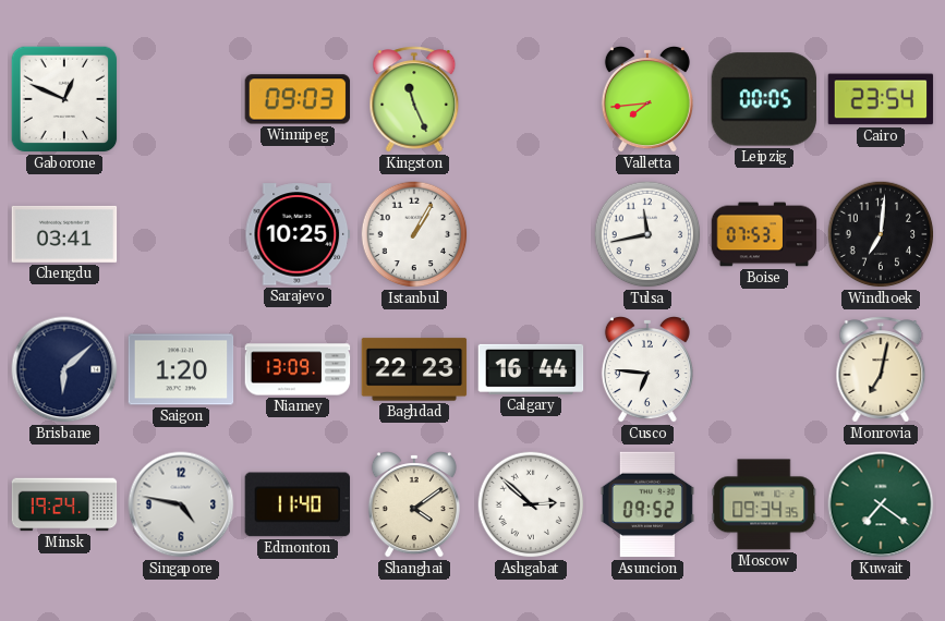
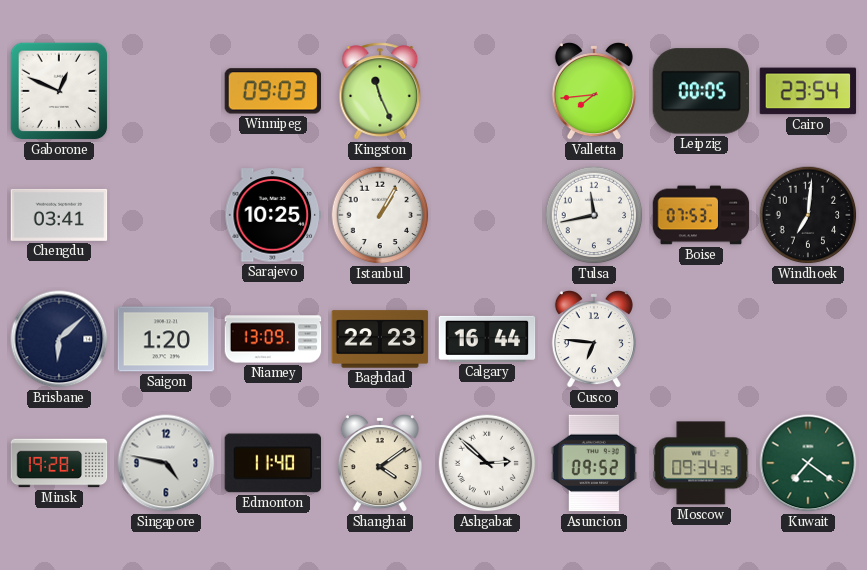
Monrovia: 7:02 -> none
Minsk: 19:24 -> 19:28
